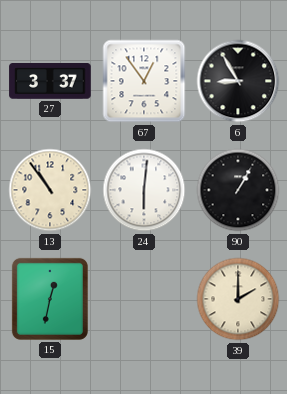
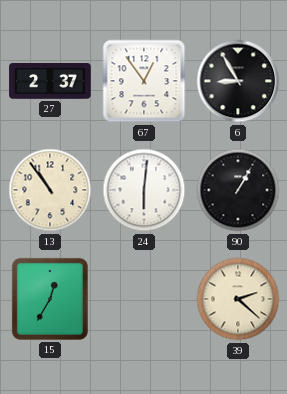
27: 3:37 -> 2:37
15: 12:32 -> 12:35
39: 2:00 -> 2:22
